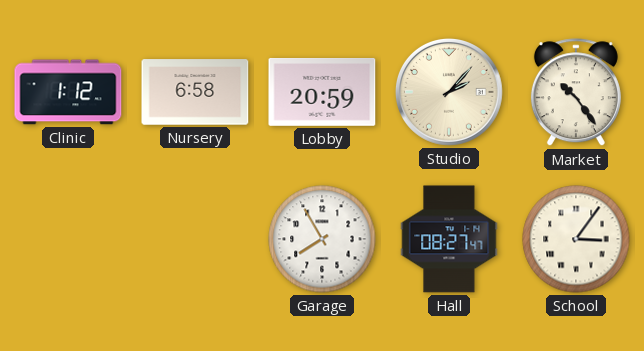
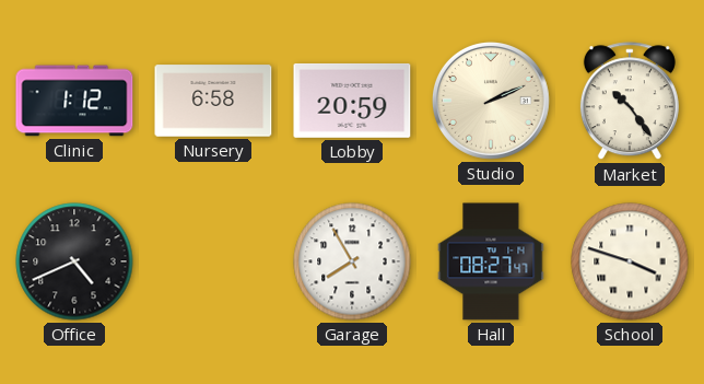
Studio: 2:07 -> 2:11
Office: none -> 4:41
School: 3:06 -> 3:48
